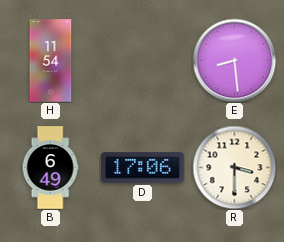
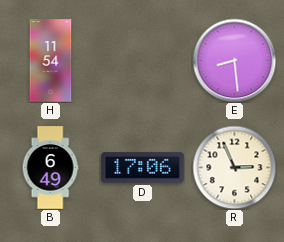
R: 3:30 -> 2:56
